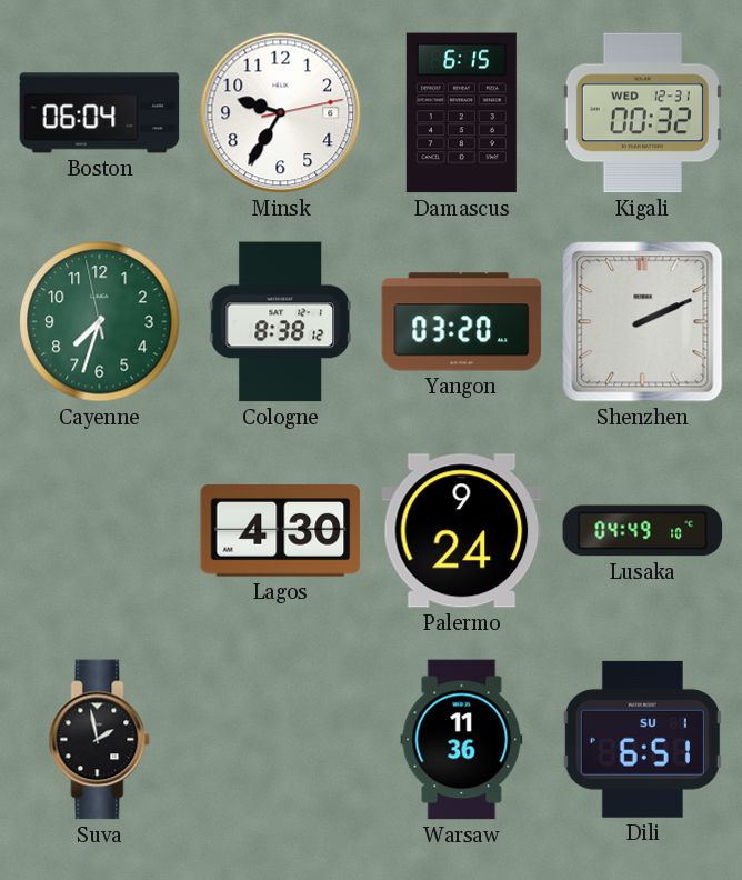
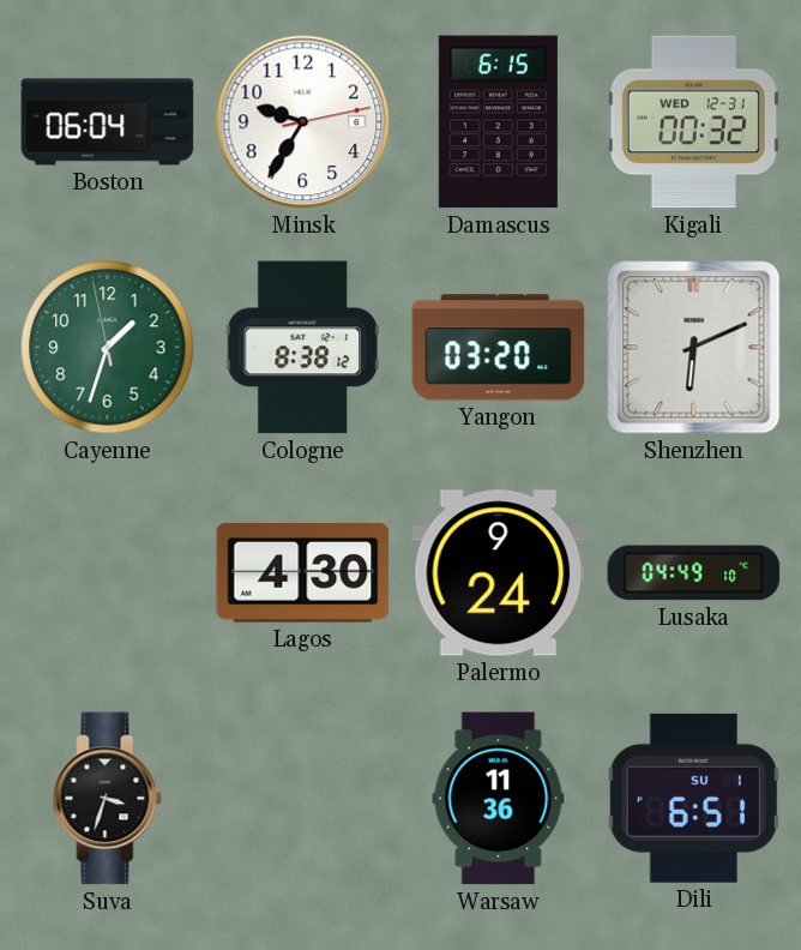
Cayenne: 7:32 -> 1:32
Shenzhen: 2:11 -> 6:11
Suva: 1:58 -> 3:33
